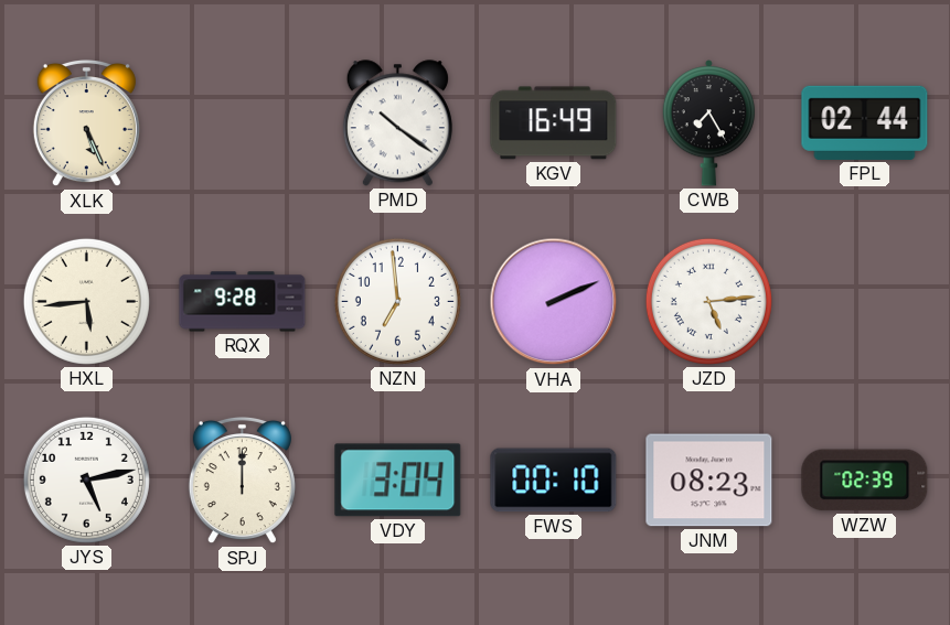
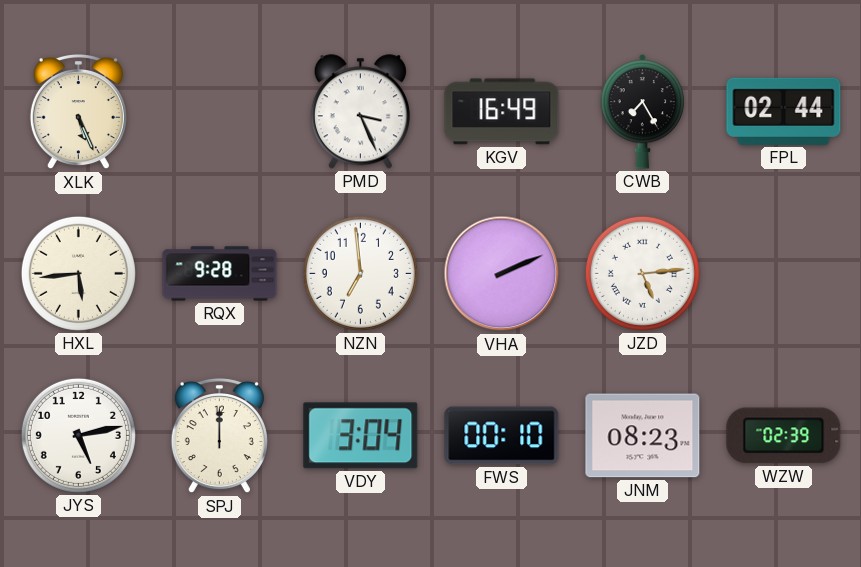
PMD: 10:21 -> 3:26
